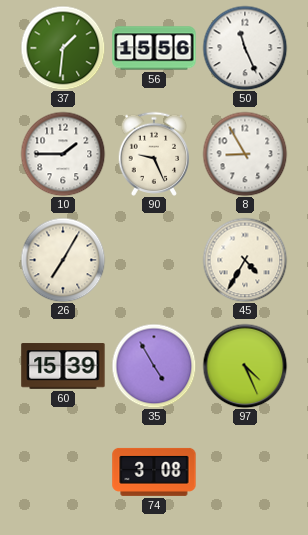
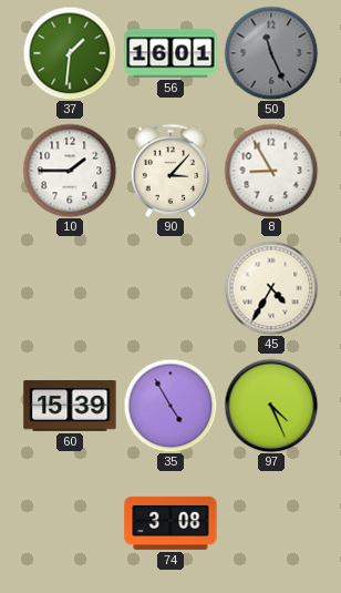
56: 15:56 -> 16:01
50 dial: white -> grey
90: 9:26 -> 3:07
26: 7:05 -> none
